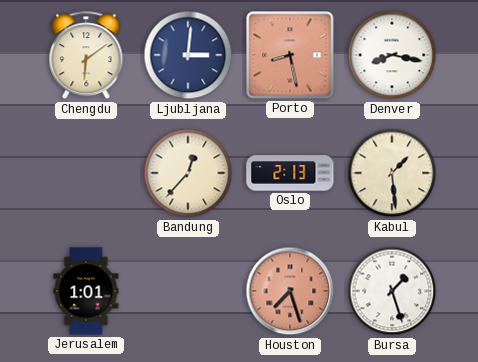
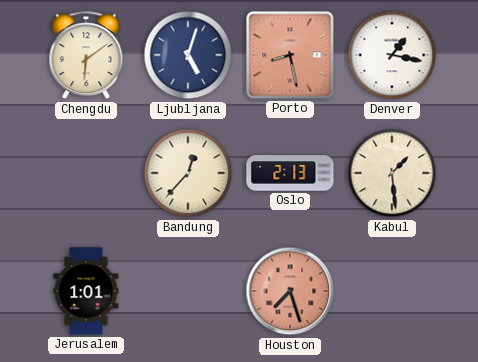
Ljubljana: 3:01 -> 5:03
Denver: 8:17 -> 1:17
Bursa: 1:27 -> none
